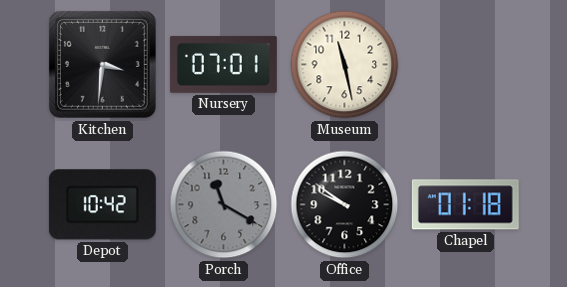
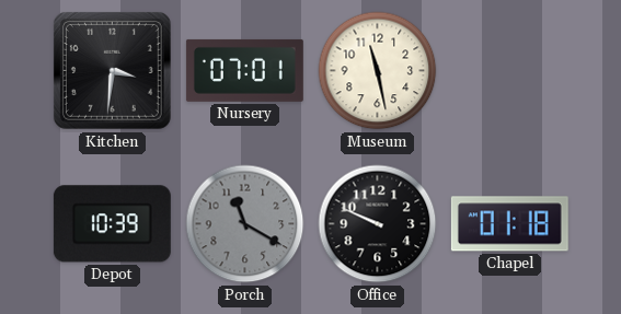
Depot: 10:42 -> 10:39
Office: 9:51 -> 9:49
